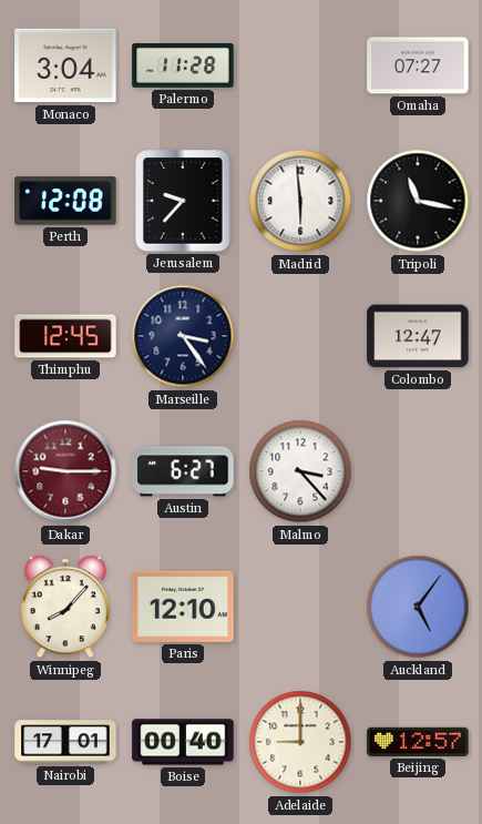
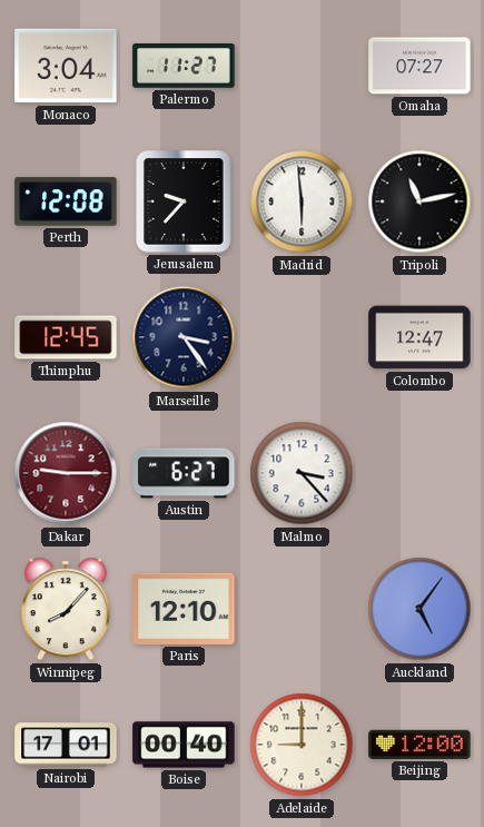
Palermo: 11:28 -> 11:27
Tripoli: 11:17 -> 11:13
Beijing: 12:57 -> 12:00
